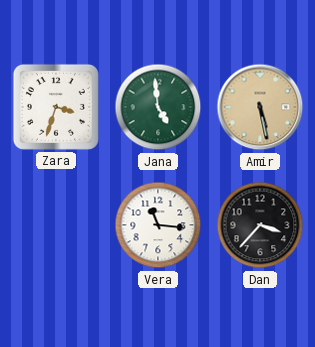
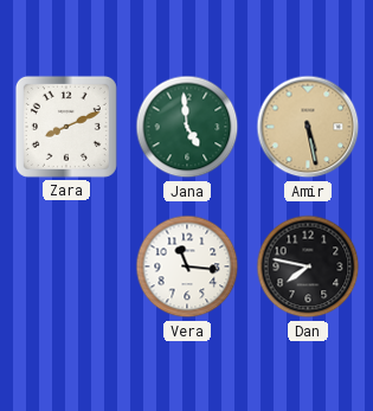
Zara: 3:33 -> 8:11
Dan: 3:37 -> 7:47
